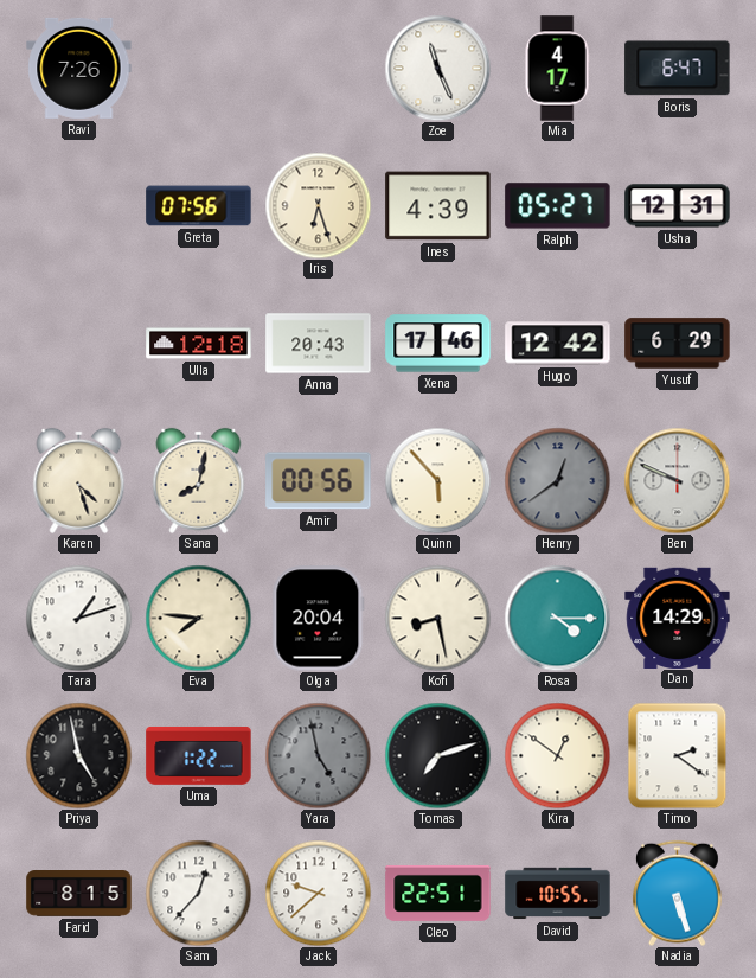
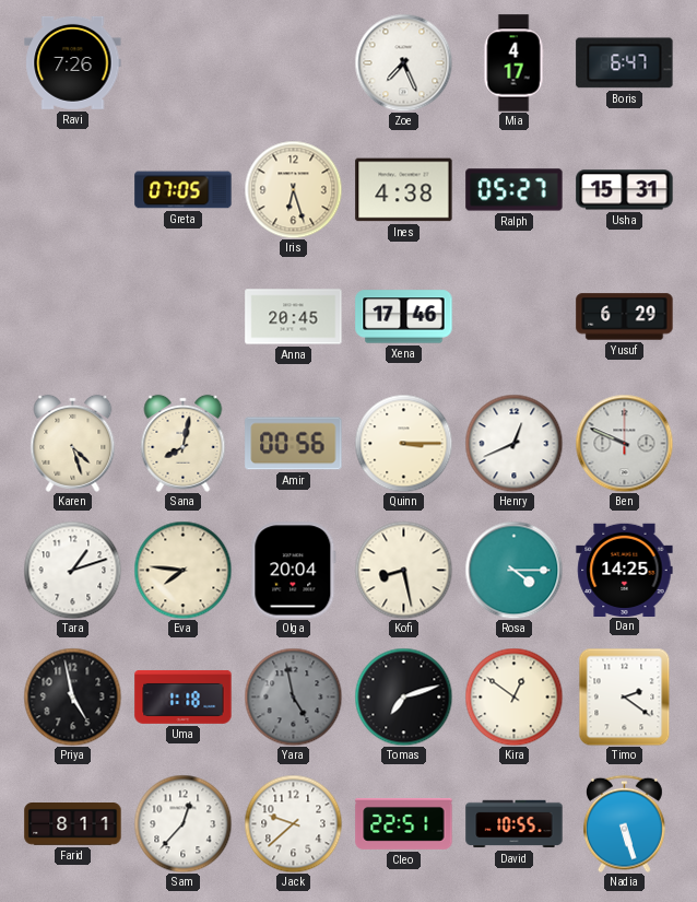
Zoe: 11:26 -> 7:26
Greta: 07:56 -> 07:05
Ines: 4:39 -> 4:38
Usha: 12:31 -> 15:31
Ulla: 12:18 -> none
Anna: 20:43 -> 20:45
Hugo: 12:42 -> none
Quinn: 5:53 -> 3:15
Henry: 12:39 -> 12:41
Henry dial: grey -> white
Dan: 14:29 -> 14:25
Uma: 1:22 -> 1:18
Farid: 8:15 -> 8:11
